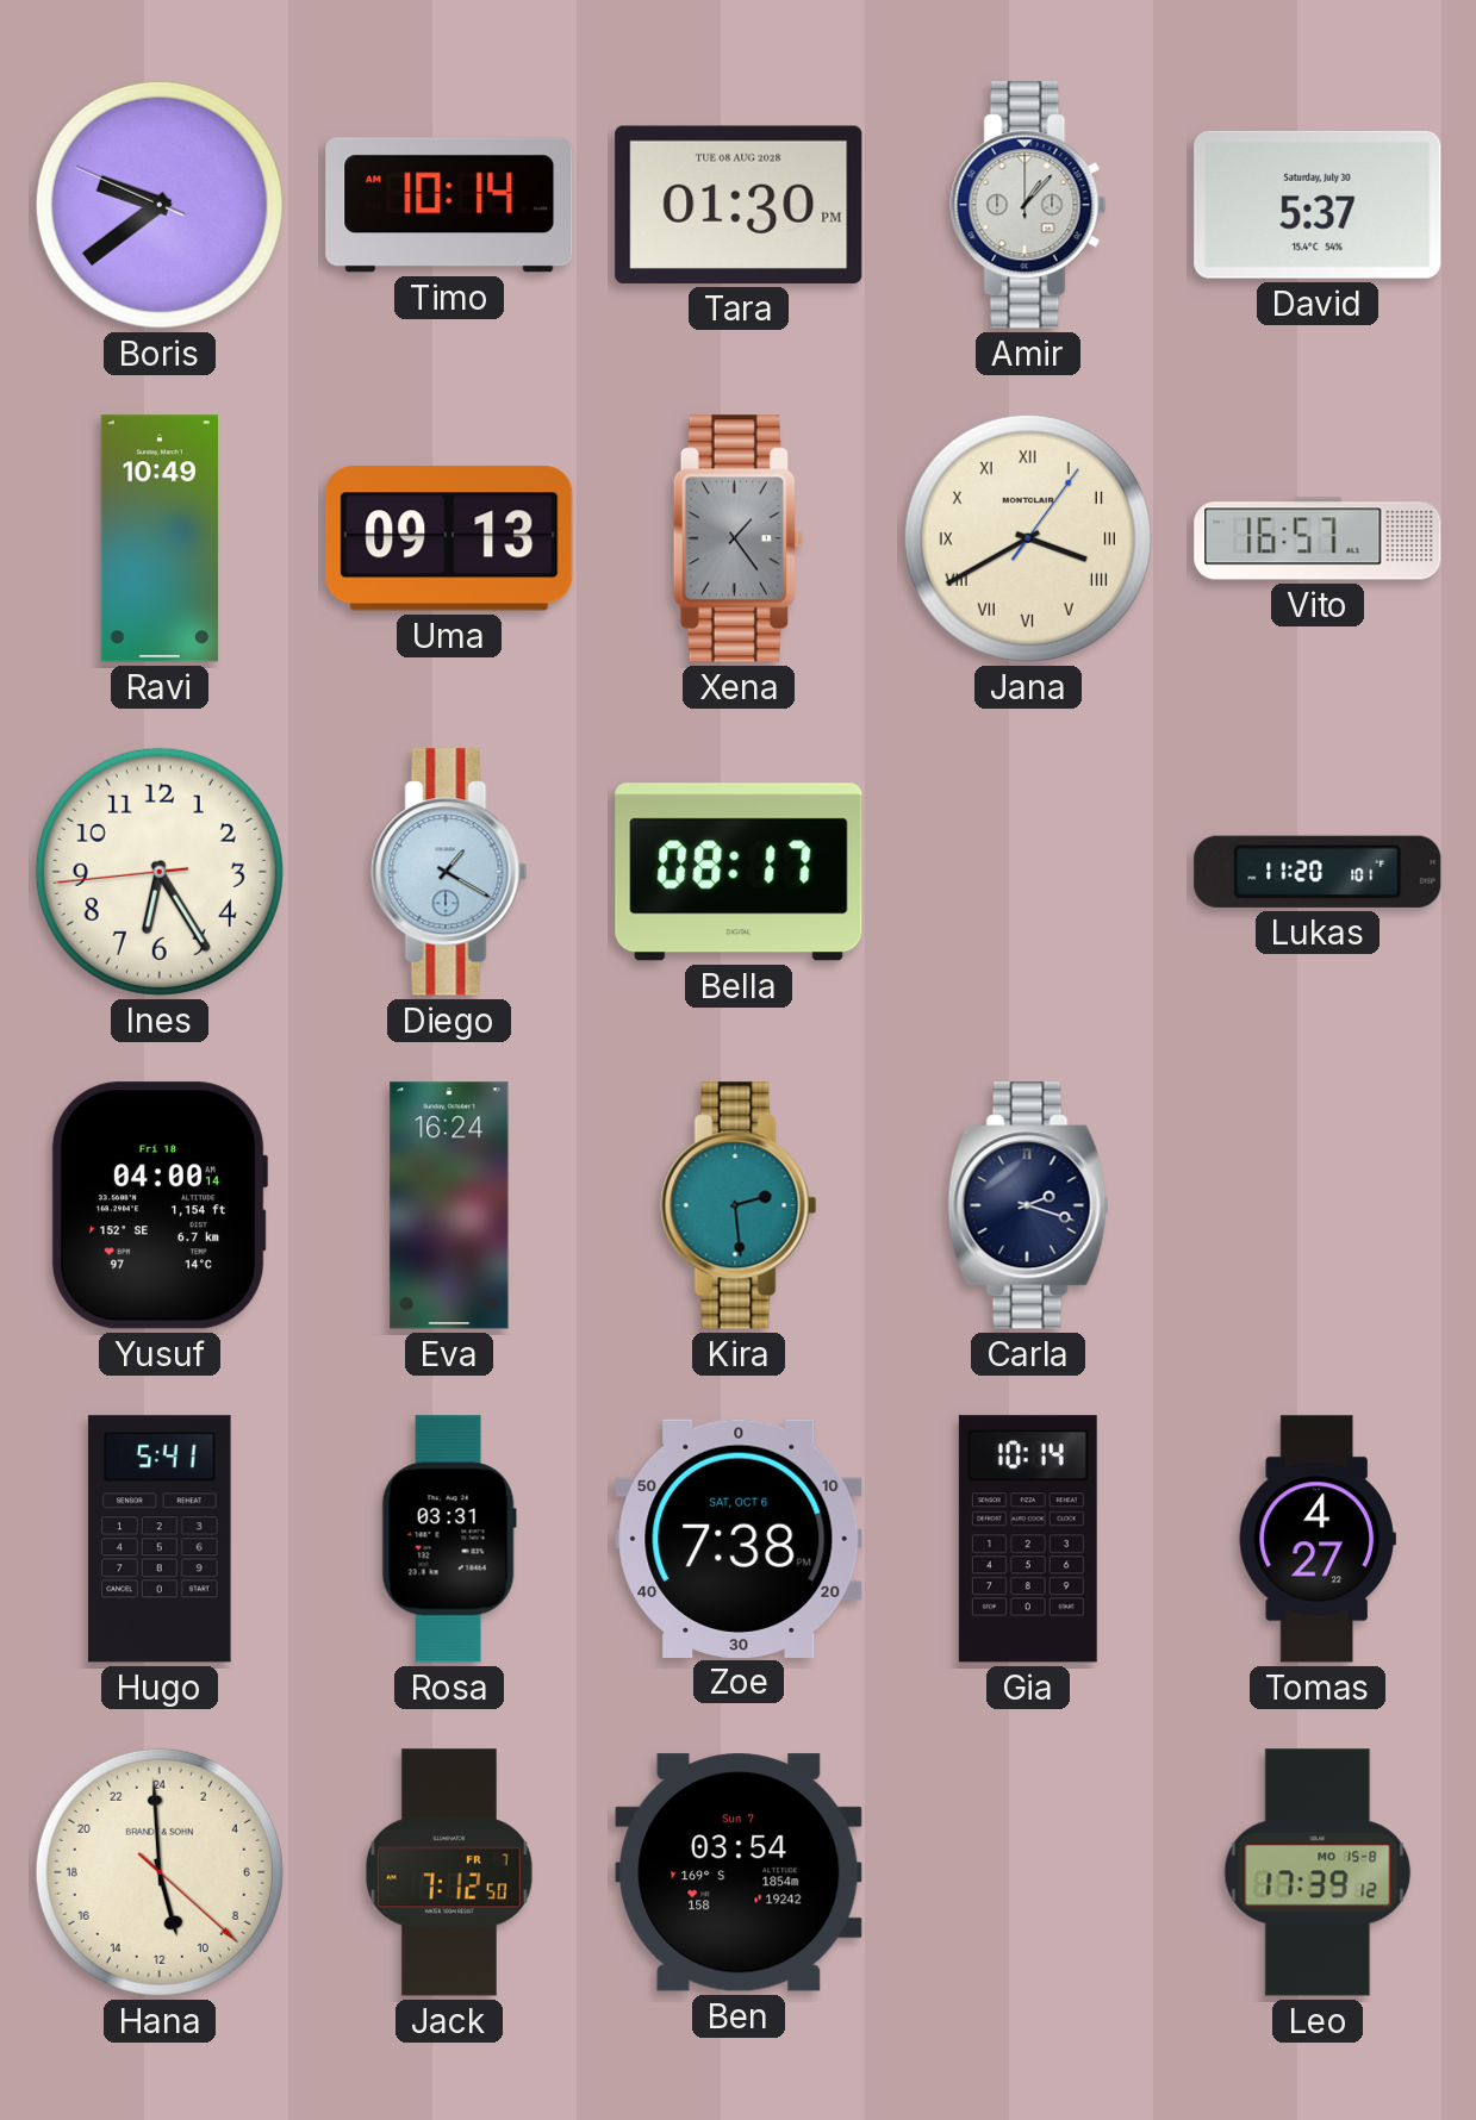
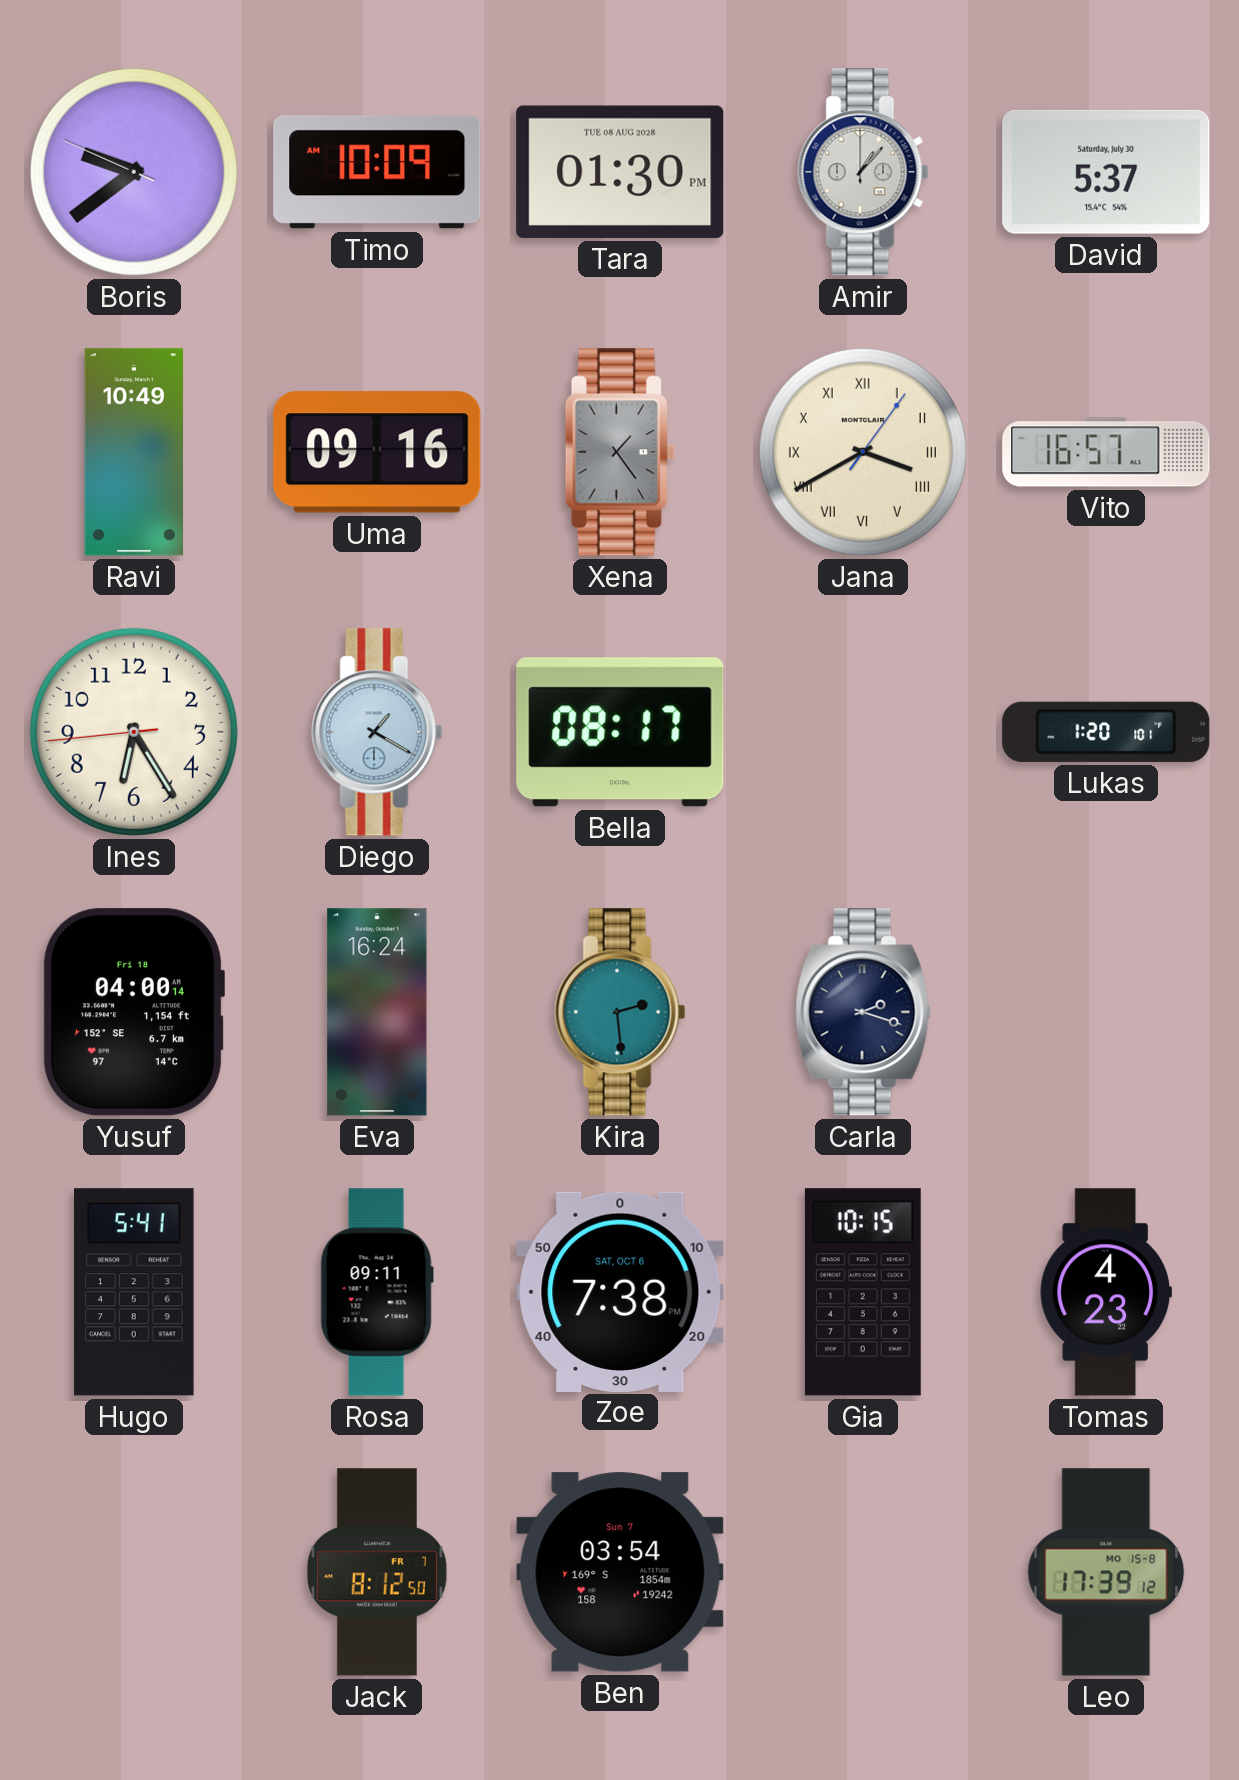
Timo: 10:14 -> 10:09
Uma: 09:13 -> 09:16
Lukas: 11:20 -> 1:20
Rosa: 03:31 -> 09:11
Gia: 10:14 -> 10:15
Tomas: 4:27 -> 4:23
Hana: 10:59 -> none
Jack: 7:12 -> 8:12
